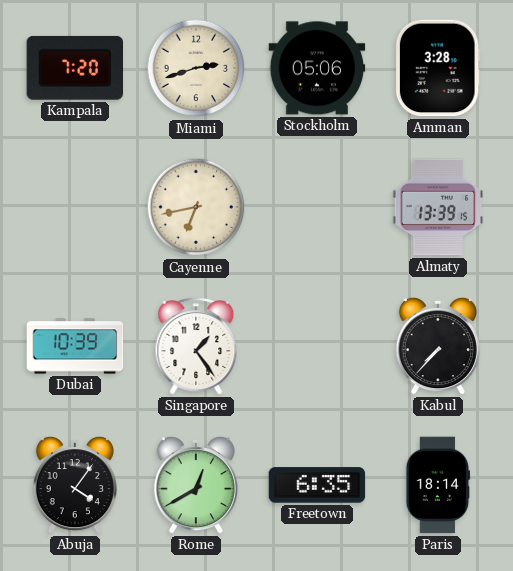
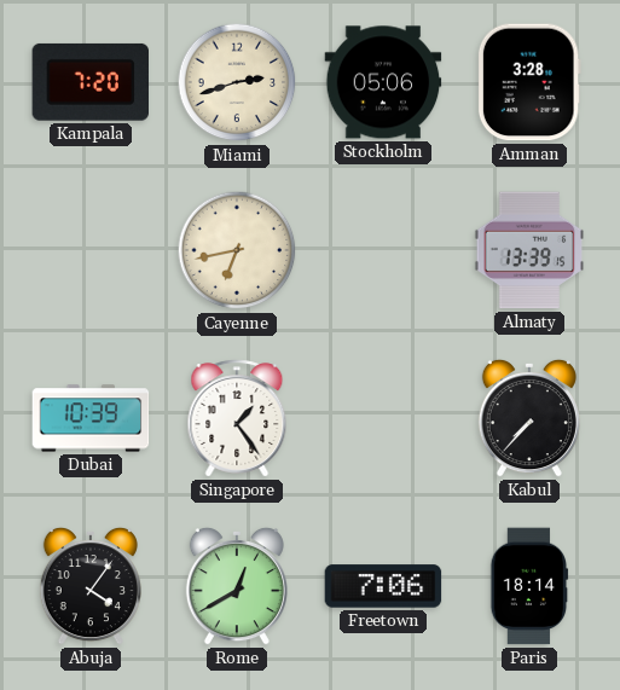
Freetown: 6:35 -> 7:06
